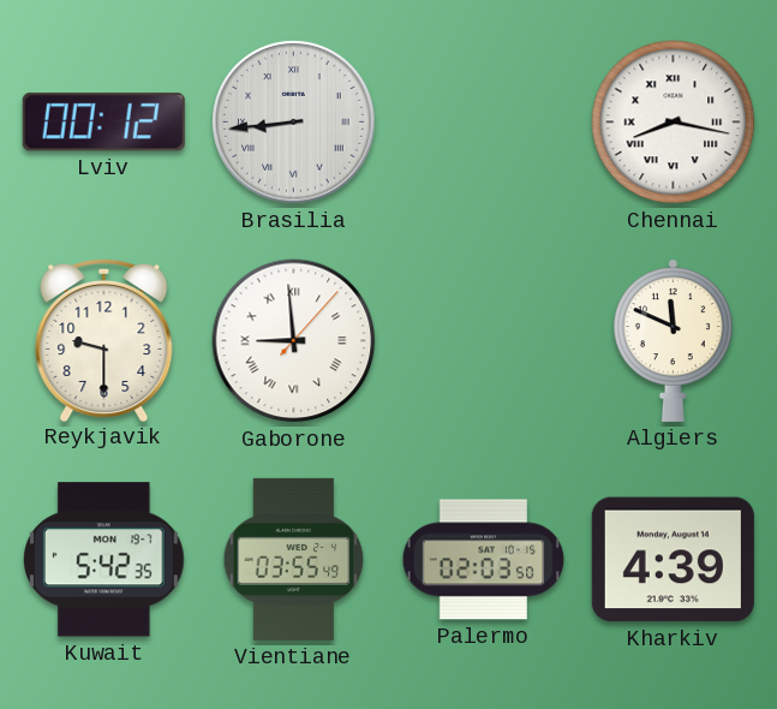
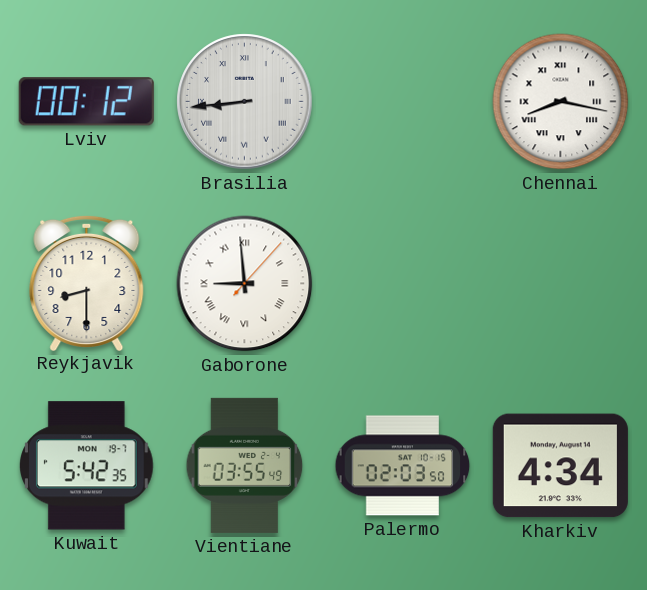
Reykjavik: 9:30 -> 8:30
Algiers: 11:49 -> none
Kharkiv: 4:39 -> 4:34
